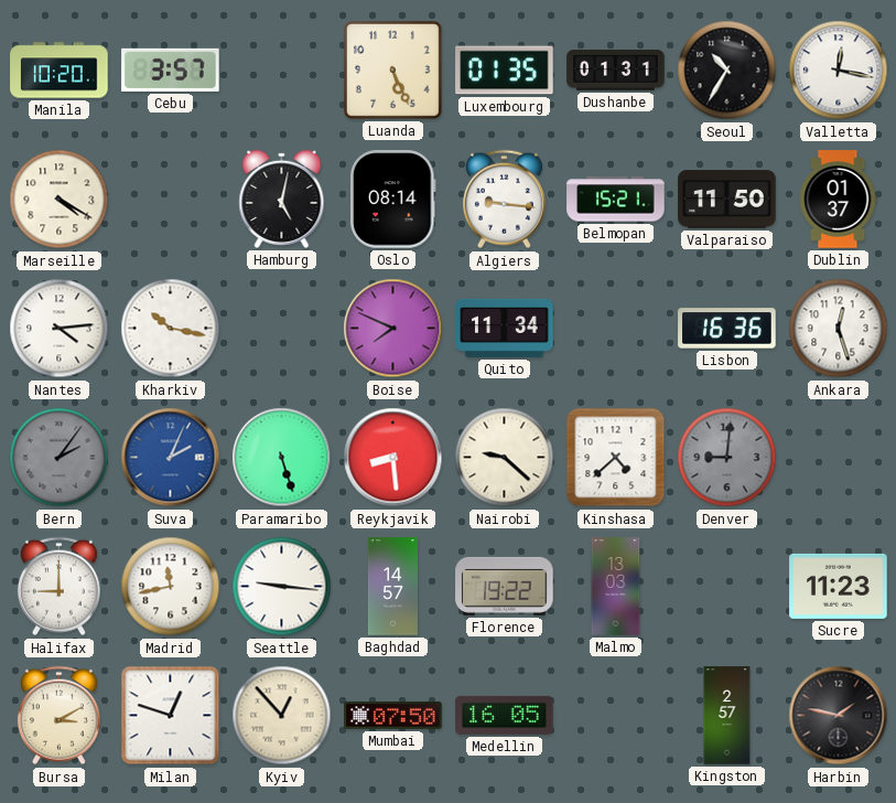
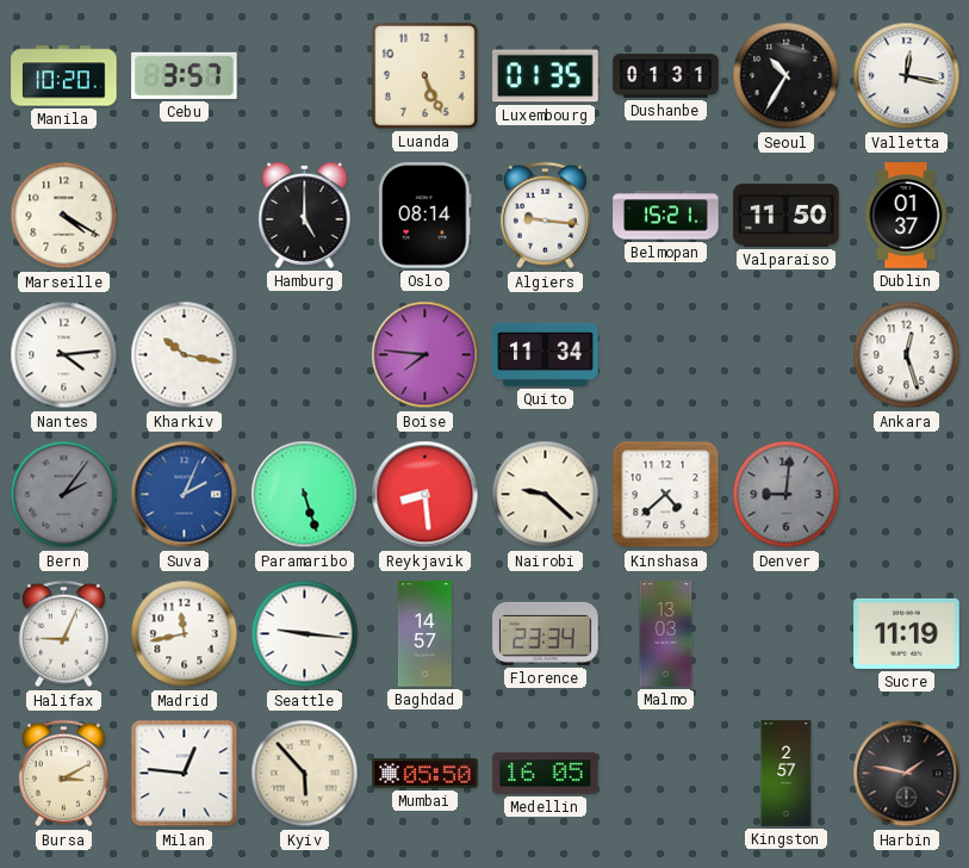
Hamburg: 5:02 -> 5:00
Boise: 7:49 -> 7:46
Lisbon: 16:36 -> none
Halifax: 9:00 -> 9:04
Florence: 19:22 -> 23:34
Sucre: 11:23 -> 11:19
Milan: 12:48 -> 12:46
Kyiv: 12:53 -> 5:53
Mumbai: 07:50 -> 05:50
